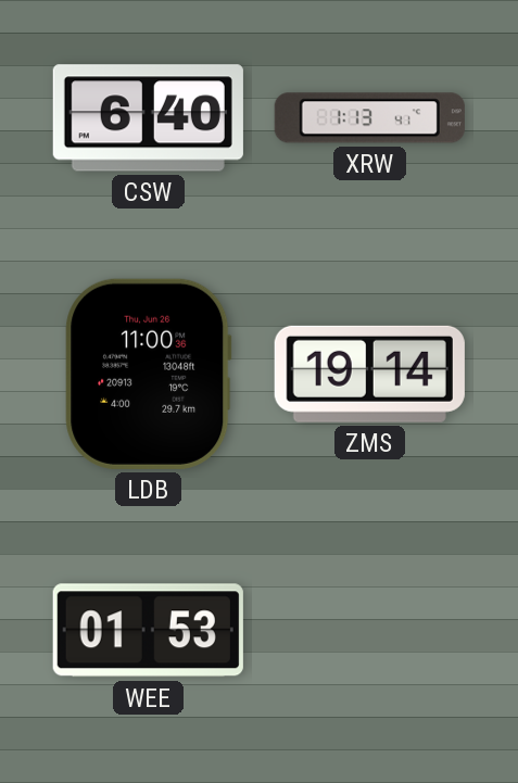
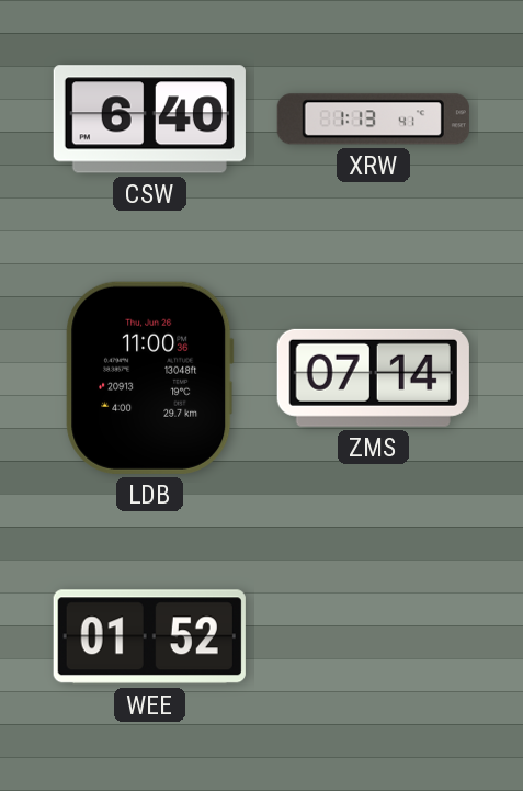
ZMS: 19:14 -> 07:14
WEE: 01:53 -> 01:52
